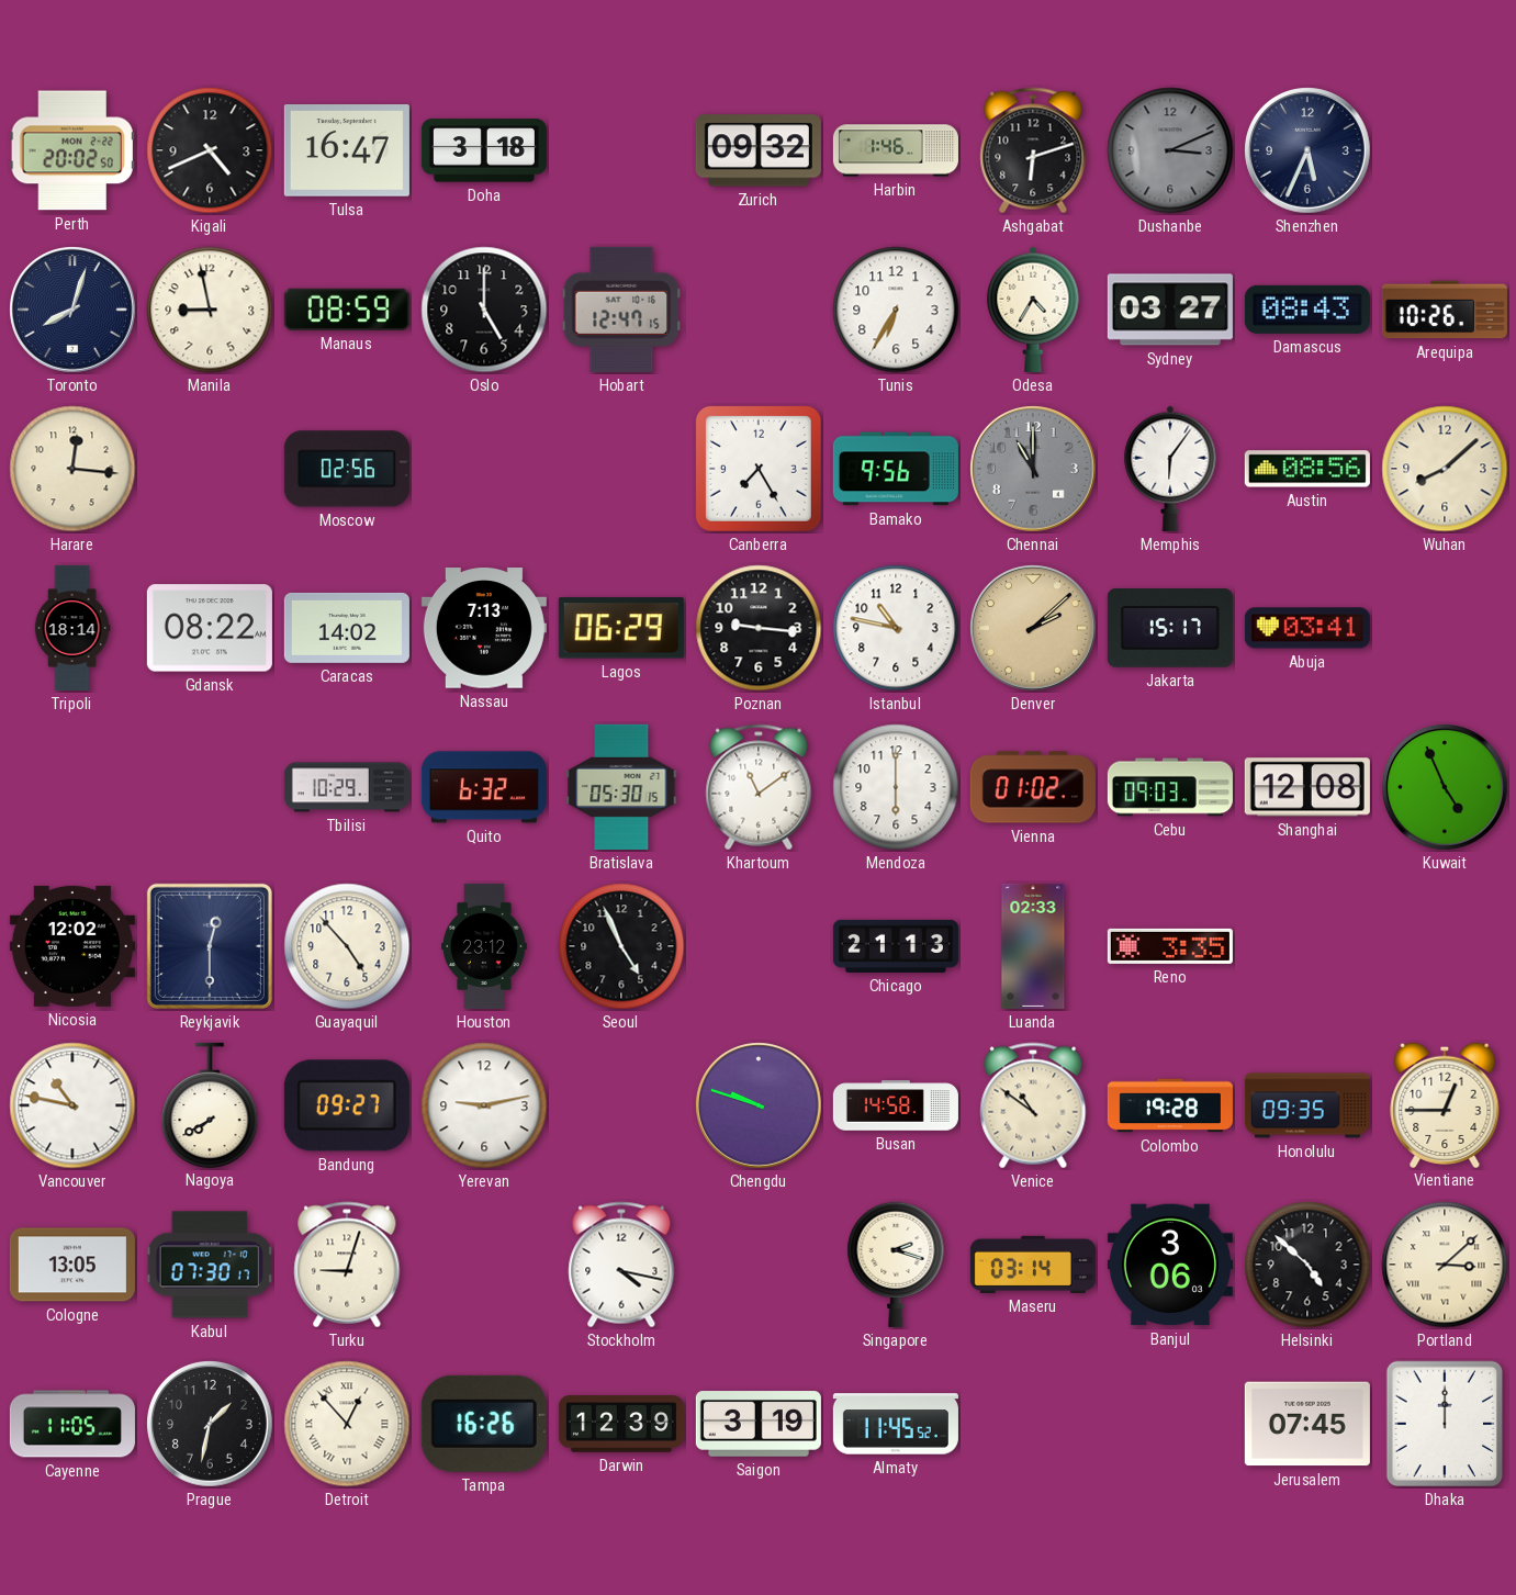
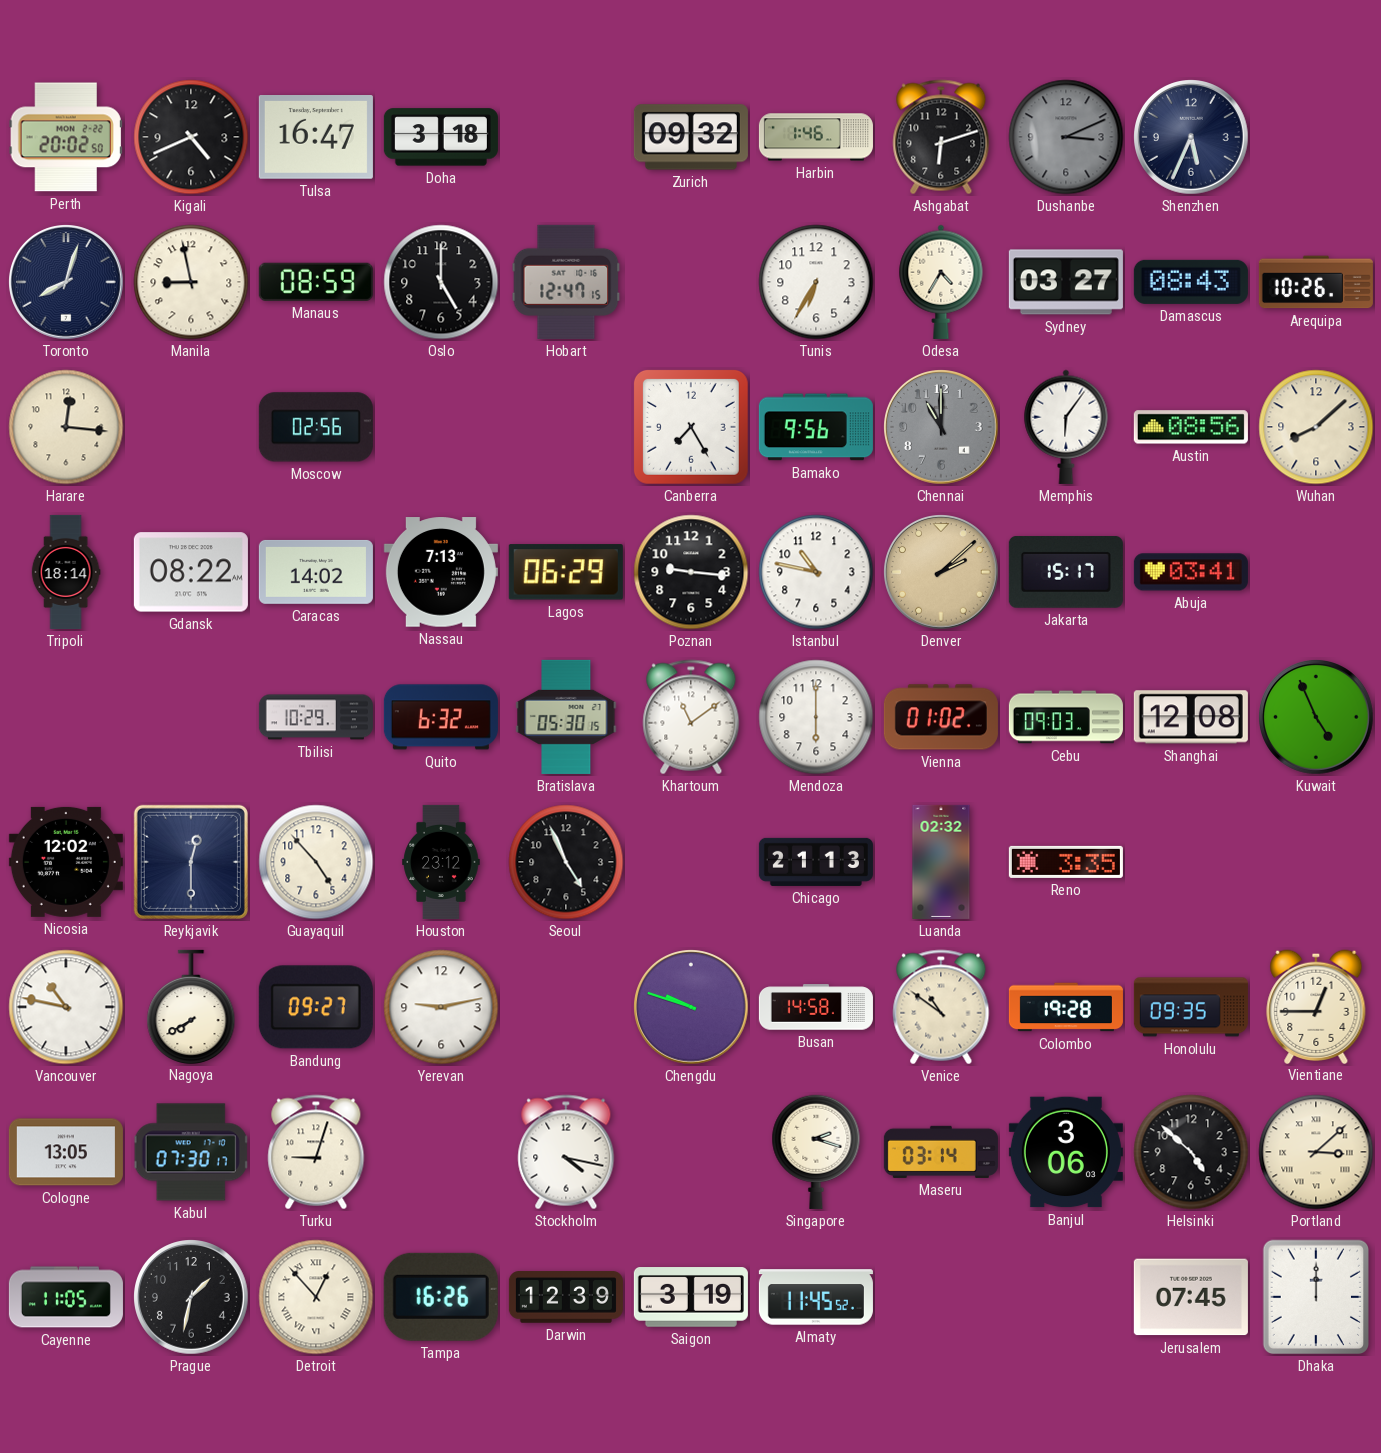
Luanda: 02:33 -> 02:32
